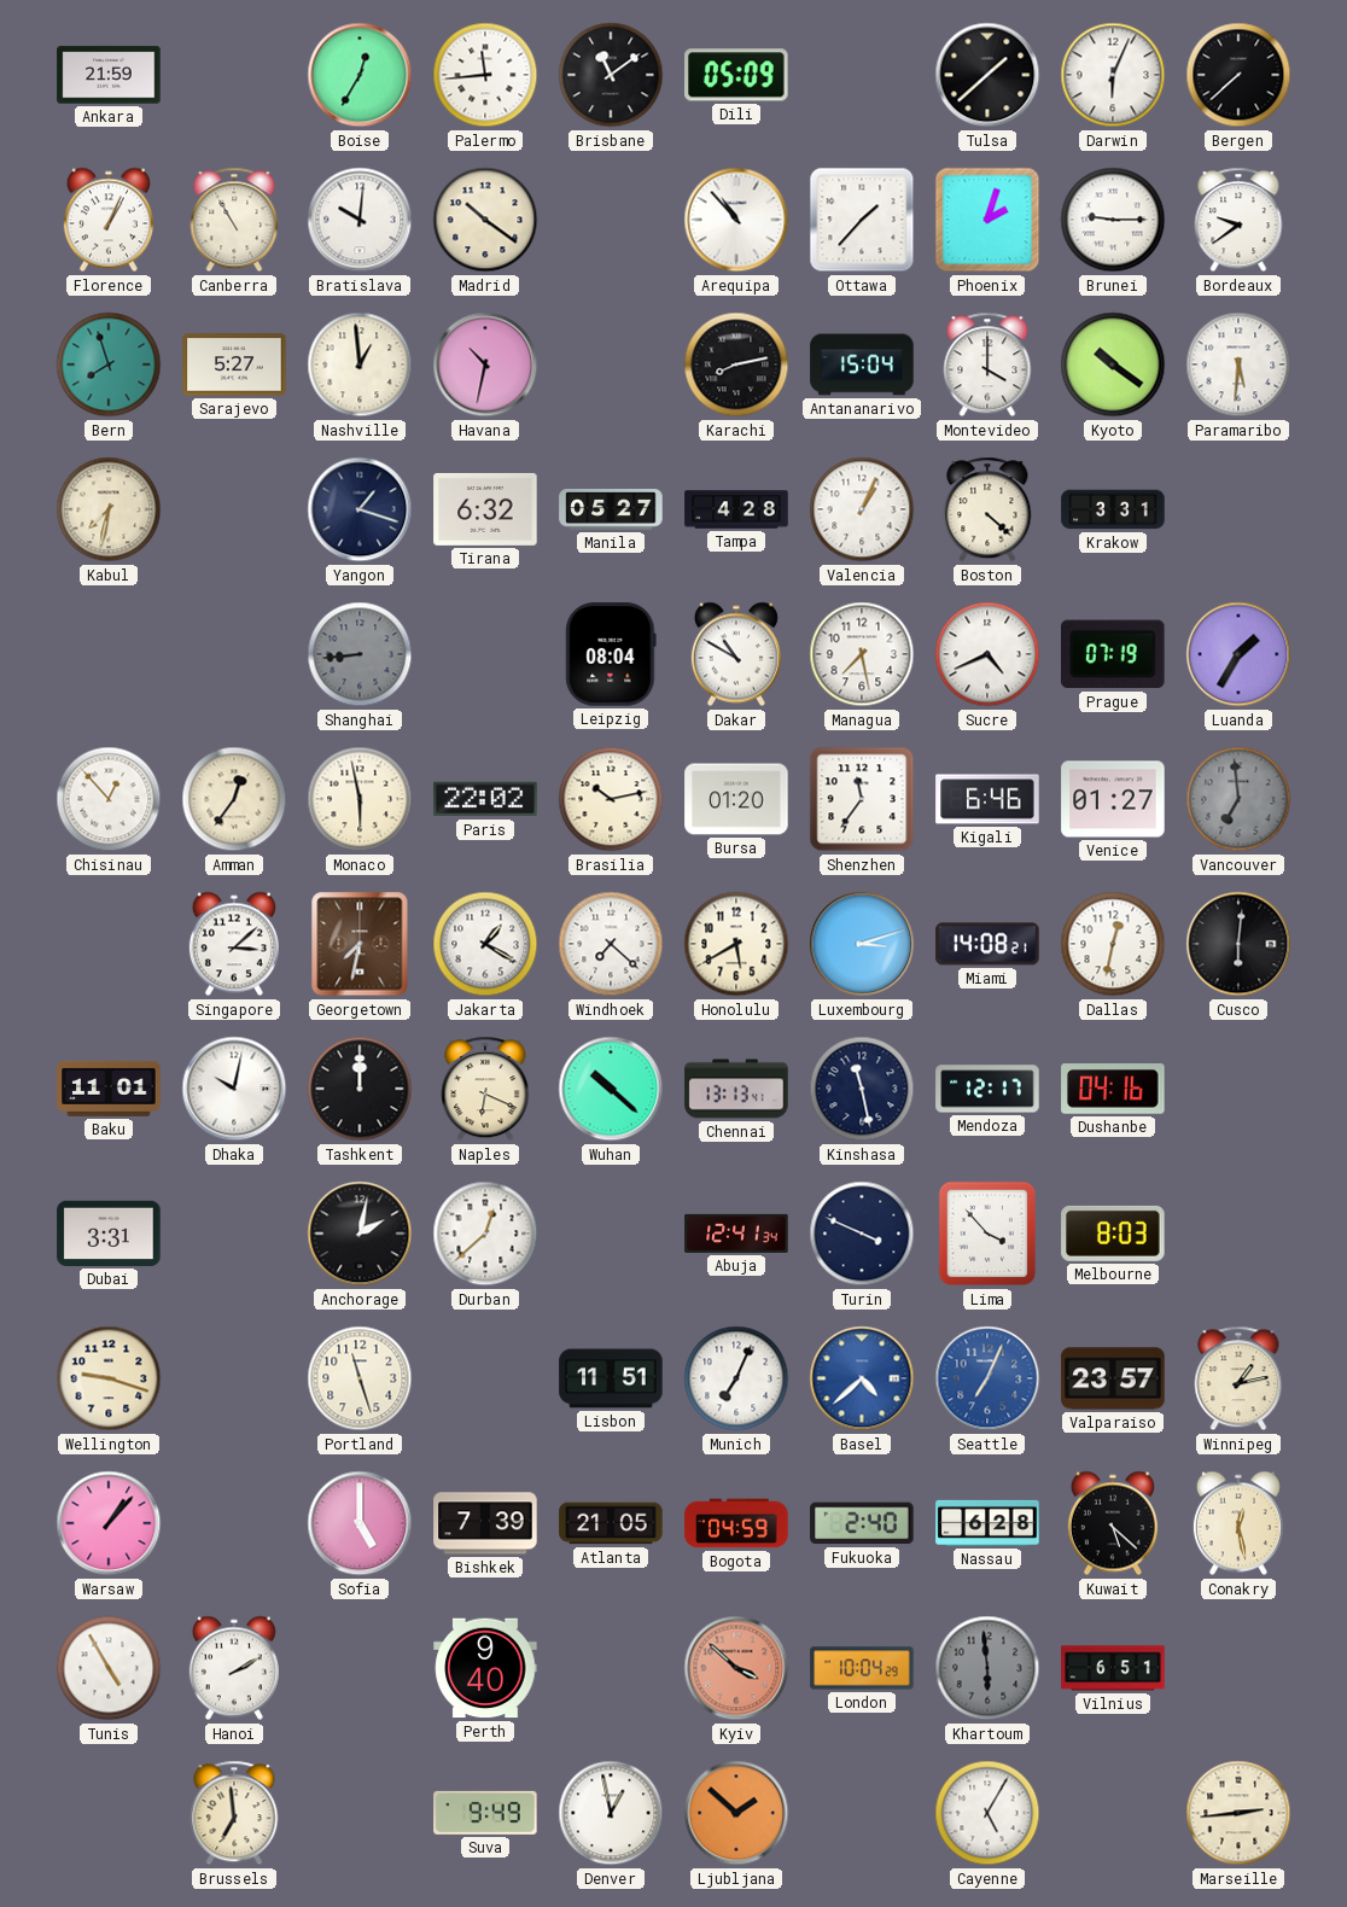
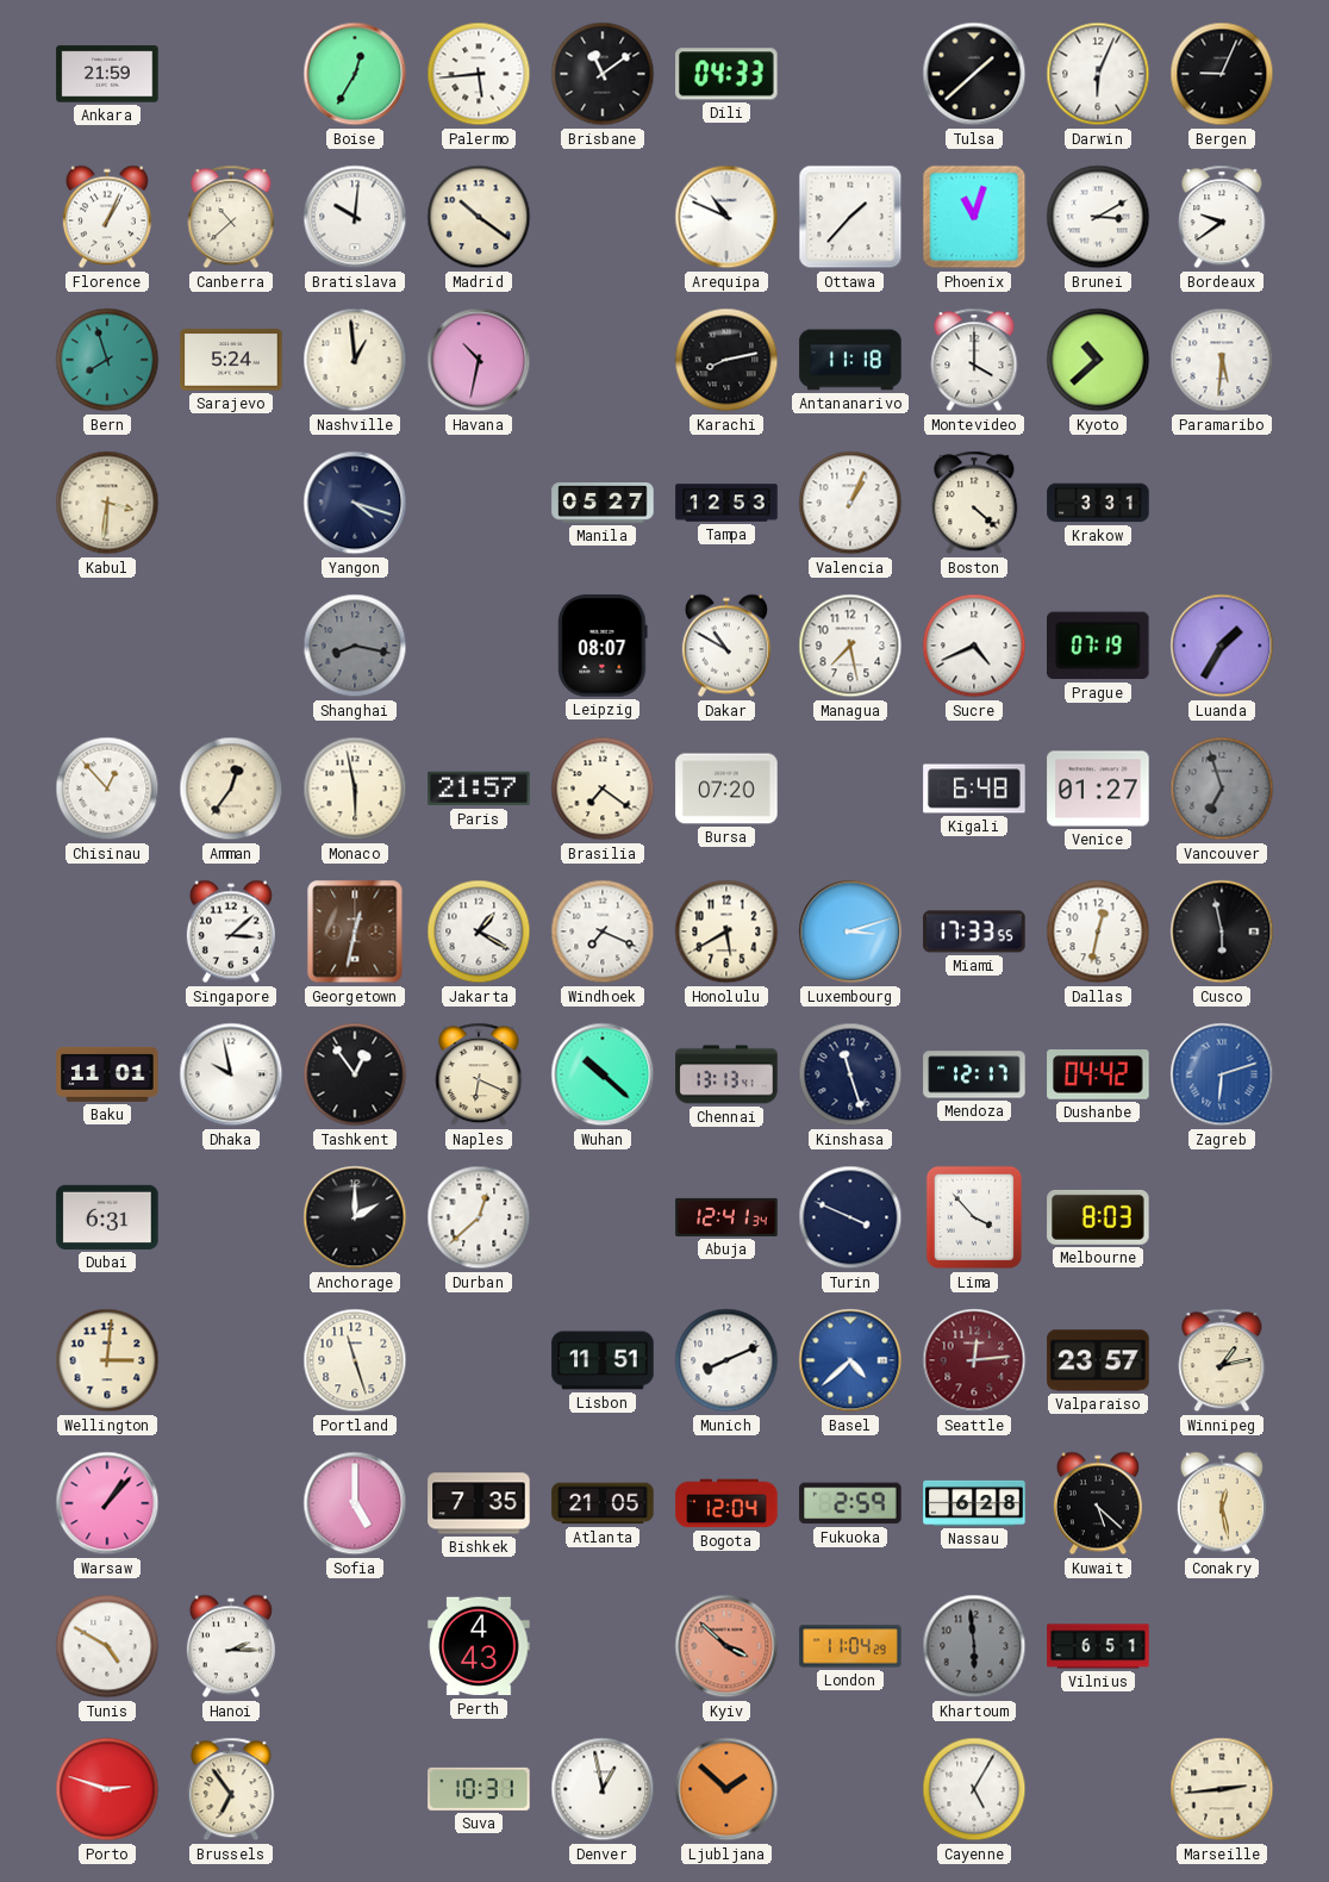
Palermo: 11:44 -> 5:44
Dili: 05:09 -> 04:33
Bergen: 7:38 -> 9:04
Canberra: 10:55 -> 10:38
Arequipa: 10:53 -> 10:49
Phoenix: 2:03 -> 11:03
Brunei: 9:15 -> 3:10
Sarajevo: 5:27 -> 5:24
Antananarivo: 15:04 -> 11:18
Kyoto: 10:21 -> 10:38
Kabul: 7:32 -> 3:31
Yangon: 1:18 -> 4:18
Tirana: 6:32 -> none
Tampa: 4:28 -> 12:53
Shanghai: 8:44 -> 8:17
Leipzig: 08:04 -> 08:07
Paris: 22:02 -> 21:57
Brasilia: 10:13 -> 7:21
Bursa: 01:20 -> 07:20
Shenzhen: 11:36 -> none
Kigali: 6:46 -> 6:48
Vancouver: 6:59 -> 6:57
Georgetown: 7:32 -> 12:32
Windhoek: 7:22 -> 7:19
Miami: 14:08 -> 17:33
Cusco: 6:01 -> 5:58
Dhaka: 10:02 -> 9:58
Tashkent: 12:00 -> 12:54
Kinshasa: 11:28 -> 11:27
Dushanbe: 04:16 -> 04:42
Zagreb: none -> 6:12
Dubai: 3:31 -> 6:31
Anchorage: 2:02 -> 2:00
Wellington: 9:18 -> 3:01
Munich: 7:04 -> 8:11
Seattle: 7:04 -> 12:14
Seattle dial: blue -> burgundy
Bishkek: 7:39 -> 7:35
Bogota: 04:59 -> 12:04
Fukuoka: 2:40 -> 2:59
Tunis: 4:55 -> 4:50
Hanoi: 2:10 -> 2:15
Perth: 9:40 -> 4:43
London: 10:04 -> 11:04
Porto: none -> 2:48
Brussels: 6:59 -> 6:54
Suva: 9:49 -> 10:31
